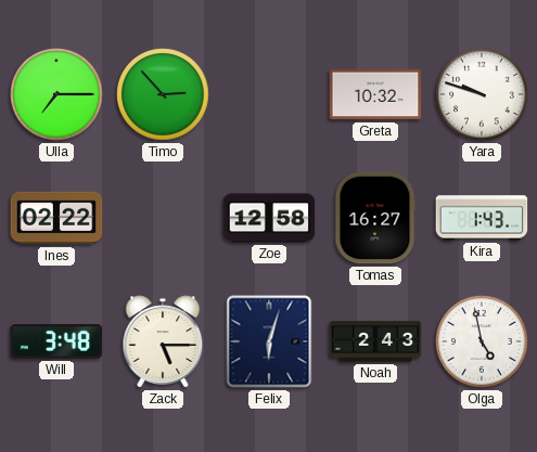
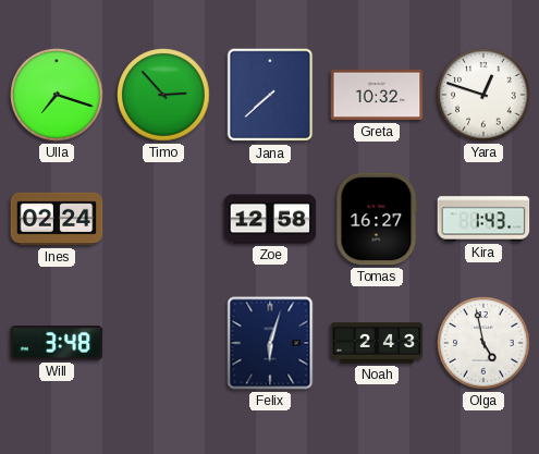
Ulla: 7:15 -> 7:18
Jana: none -> 7:38
Yara: 9:48 -> 12:48
Ines: 02:22 -> 02:24
Zack: 5:15 -> none
